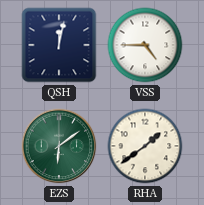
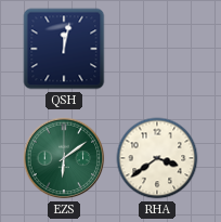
VSS: 4:45 -> none
RHA: 1:39 -> 3:39
